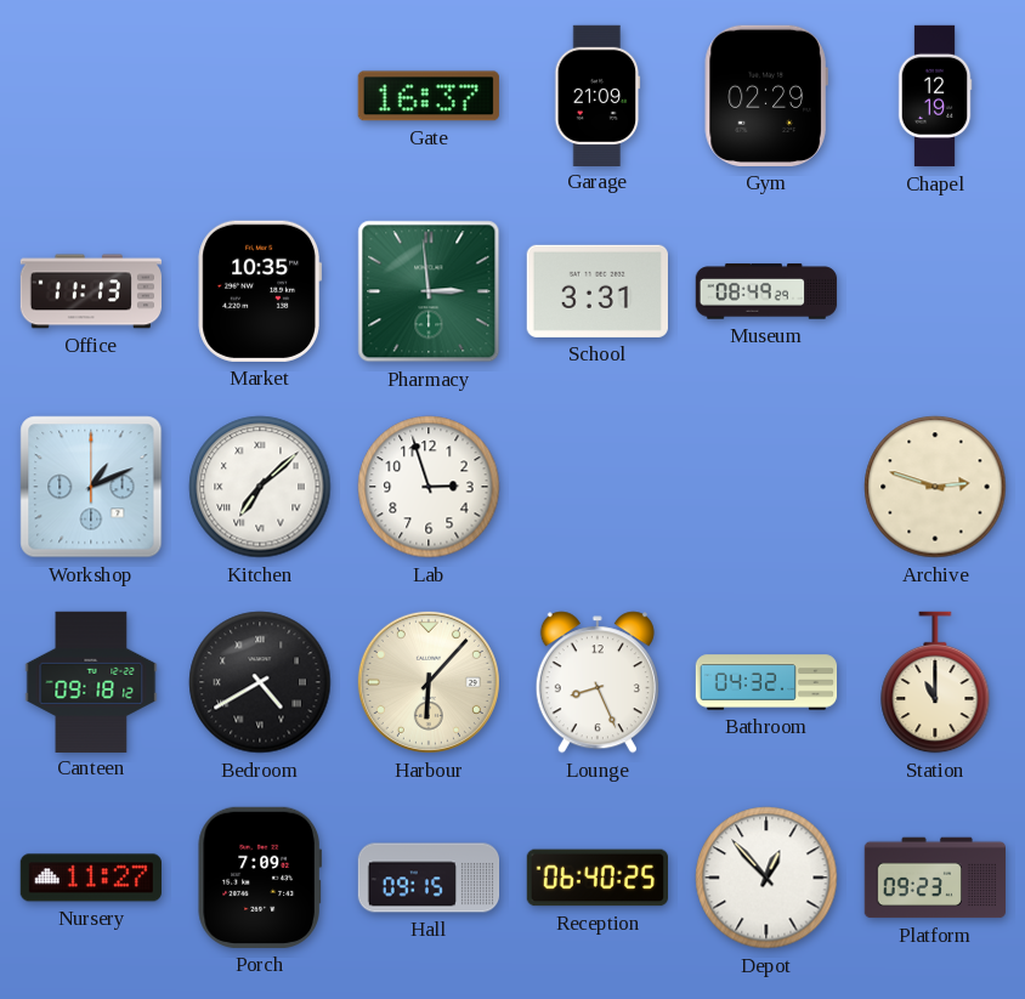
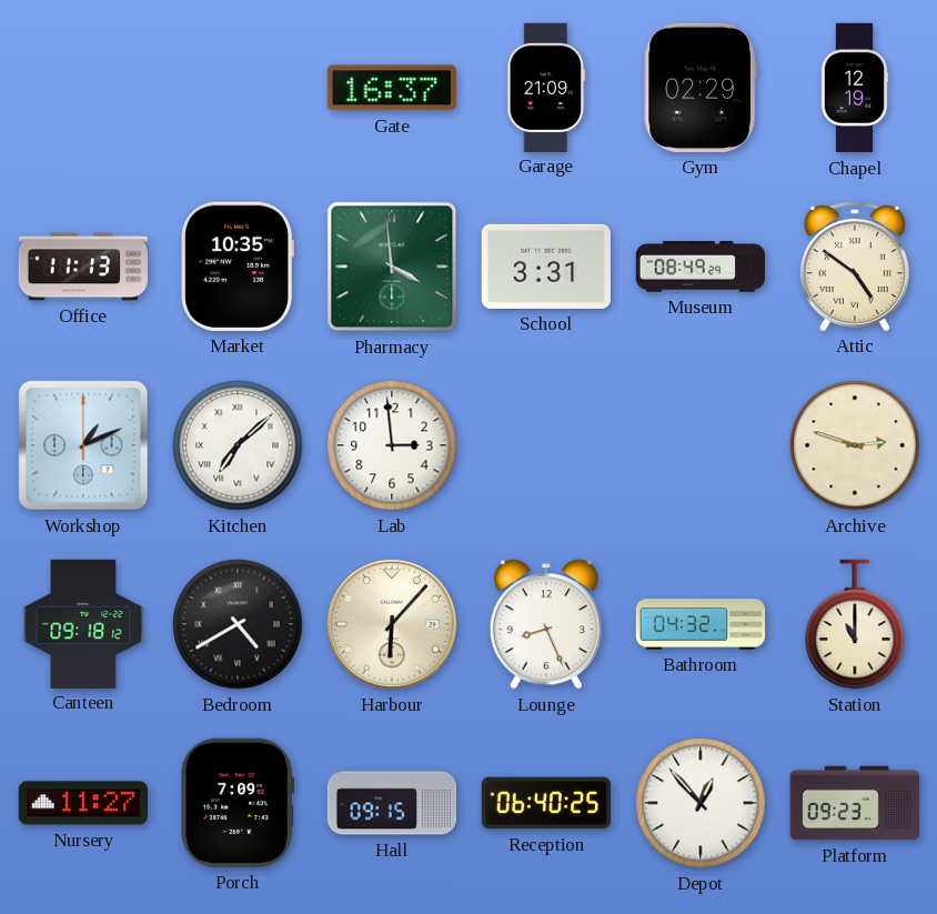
Pharmacy: 2:59 -> 3:59
Attic: none -> 4:51
Lab: 2:57 -> 2:59
